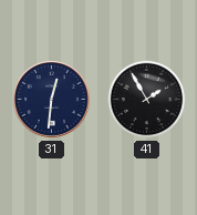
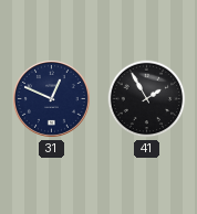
31: 12:31 -> 12:49
